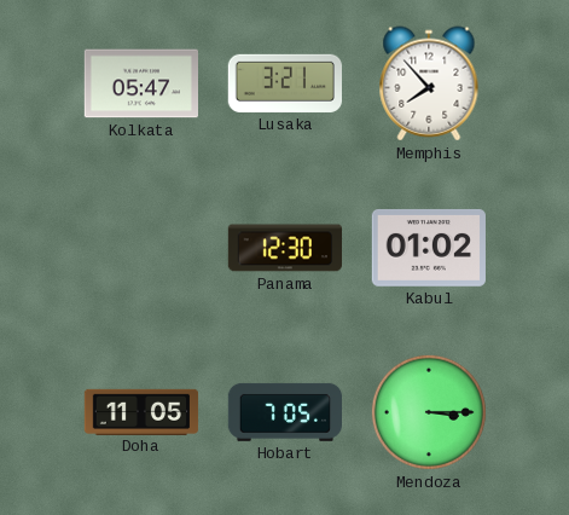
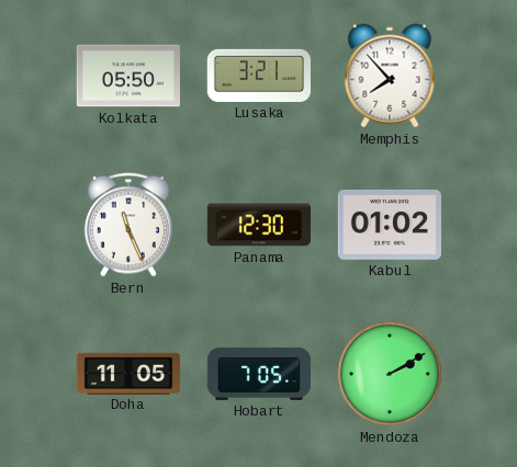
Kolkata: 05:47 -> 05:50
Bern: none -> 11:26
Mendoza: 3:15 -> 2:10
